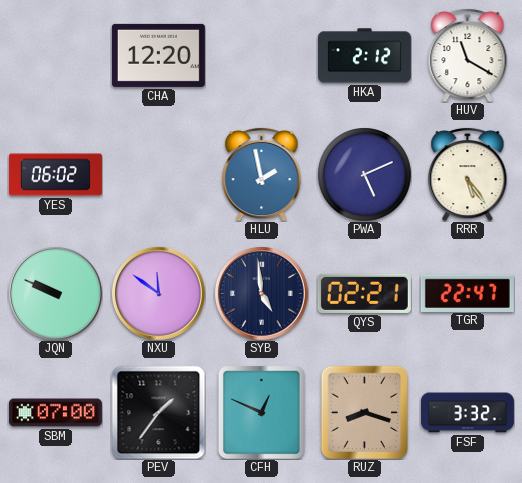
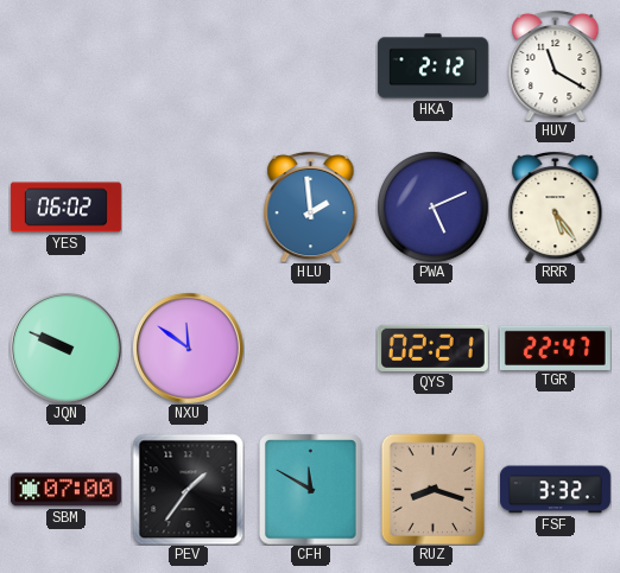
CHA: 12:20 -> none
HLU: 1:58 -> 1:59
SYB: 4:59 -> none
CFH: 12:49 -> 11:50
